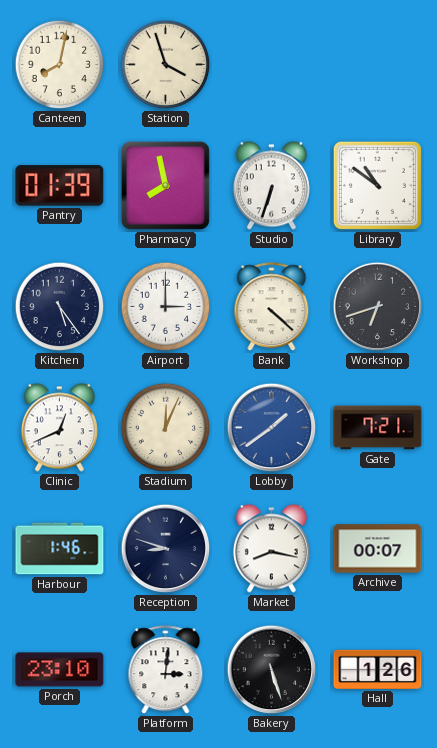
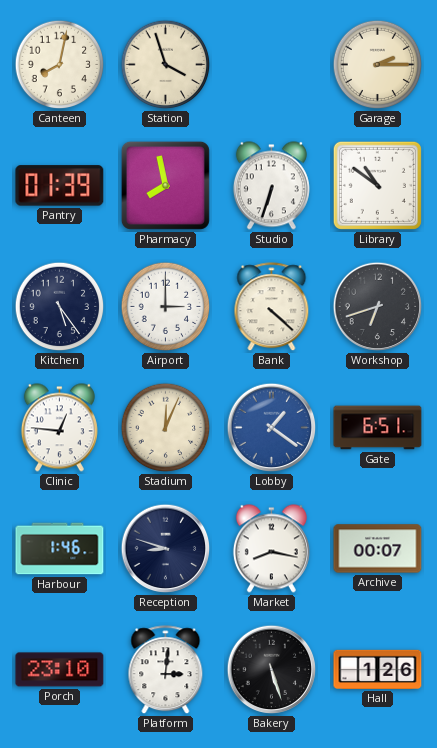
Garage: none -> 2:15
Clinic: 12:41 -> 12:46
Lobby: 1:39 -> 1:21
Gate: 7:21 -> 6:51
